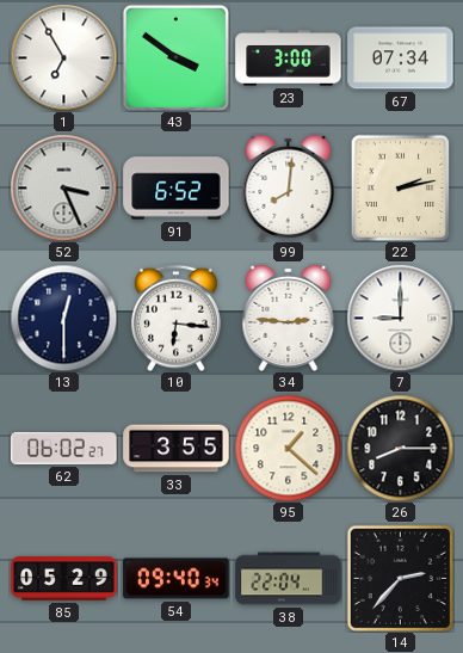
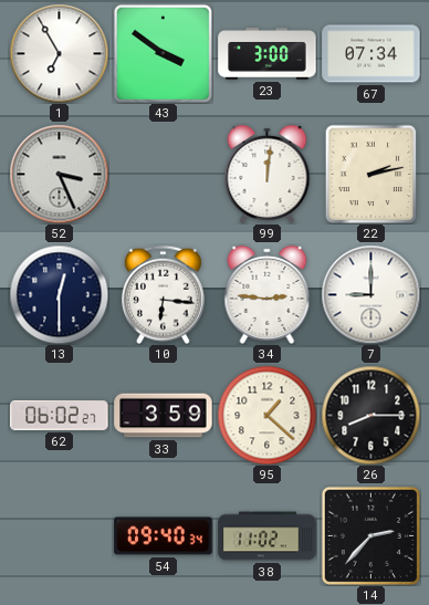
91: 6:52 -> none
99: 8:01 -> 12:01
33: 3:55 -> 3:59
85: 05:29 -> none
38: 22:04 -> 11:02
